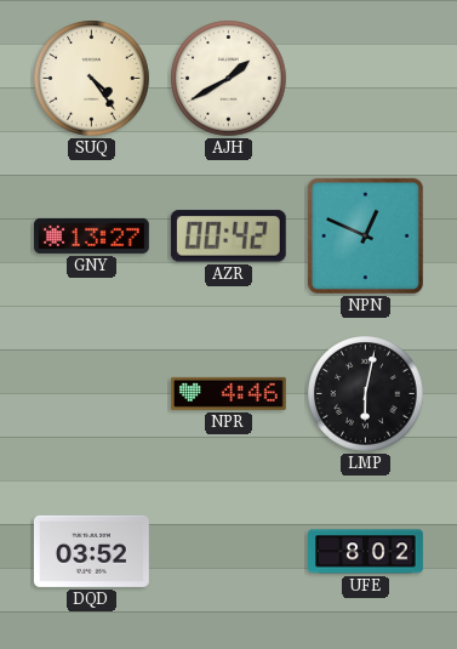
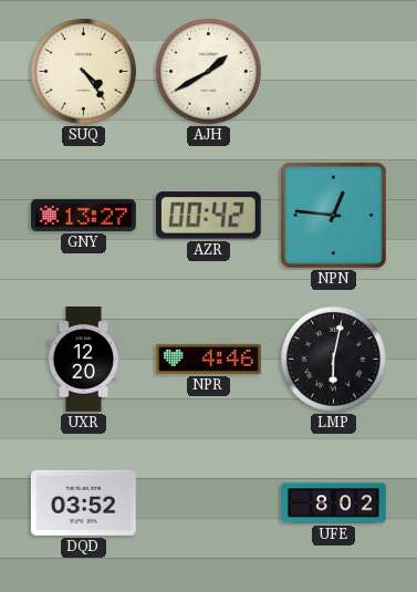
NPN: 12:49 -> 12:46
UXR: none -> 12:20
